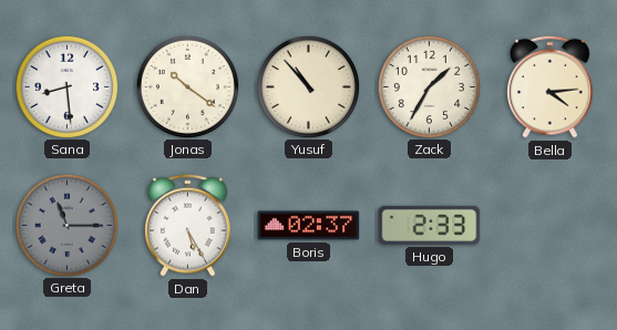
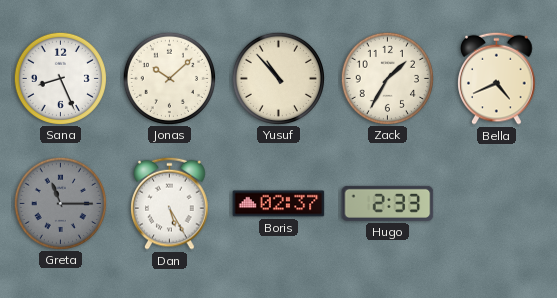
Sana: 8:29 -> 8:26
Jonas: 10:21 -> 10:08
Bella: 4:14 -> 4:41
